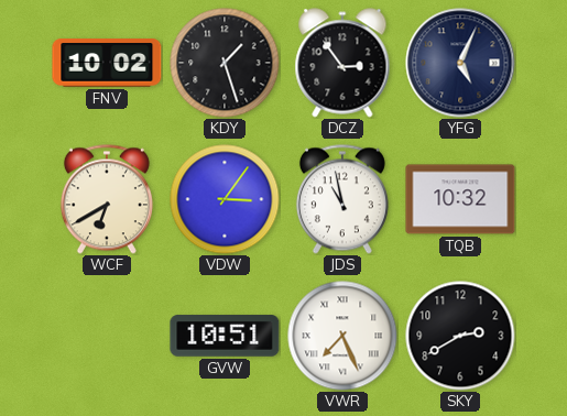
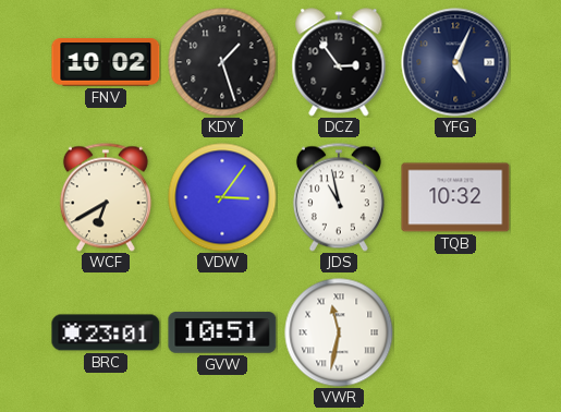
BRC: none -> 23:01
VWR: 7:26 -> 11:32
SKY: 2:40 -> none
